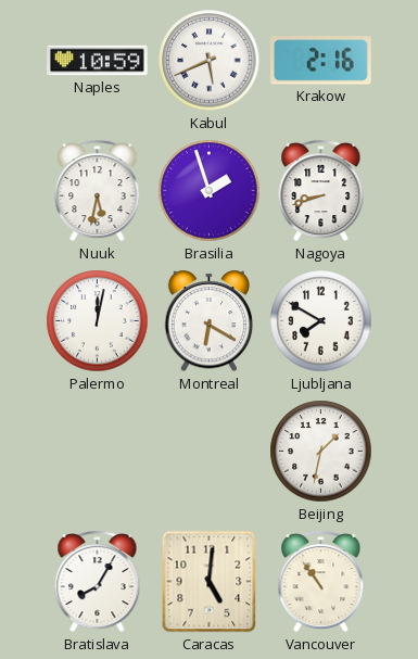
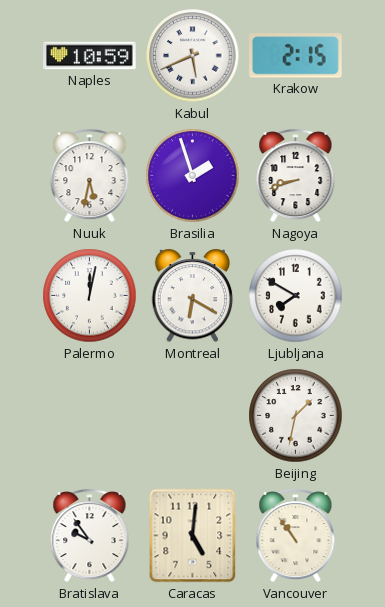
Krakow: 2:16 -> 2:15
Bratislava: 8:05 -> 9:54
